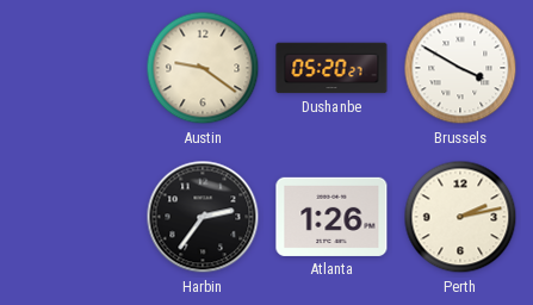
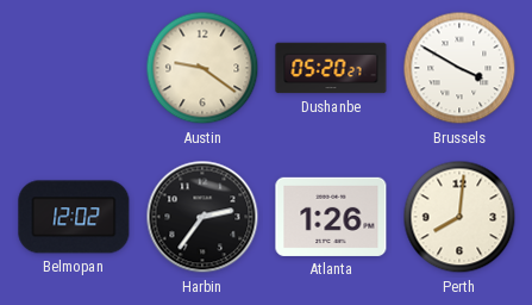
Belmopan: none -> 12:02
Perth: 2:13 -> 8:01
